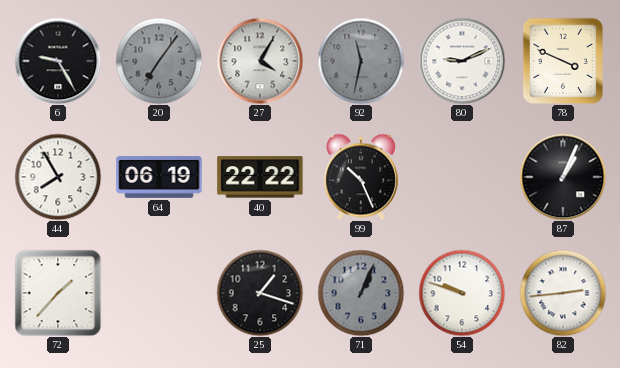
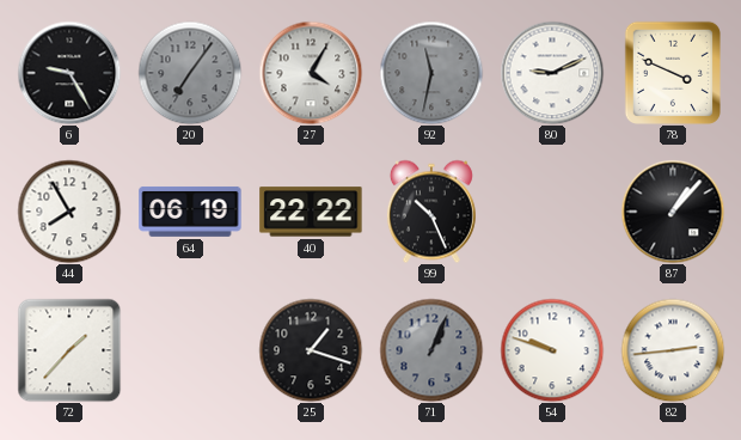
87: 1:04 -> 1:07
